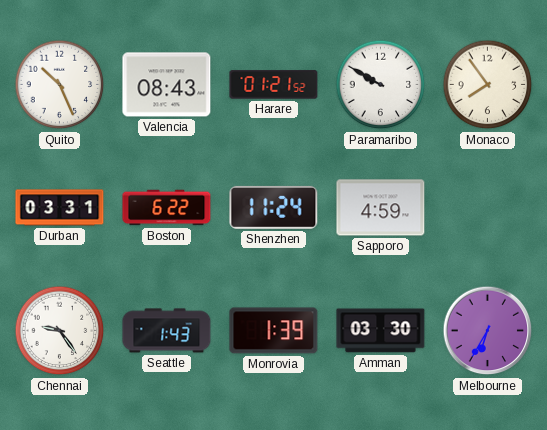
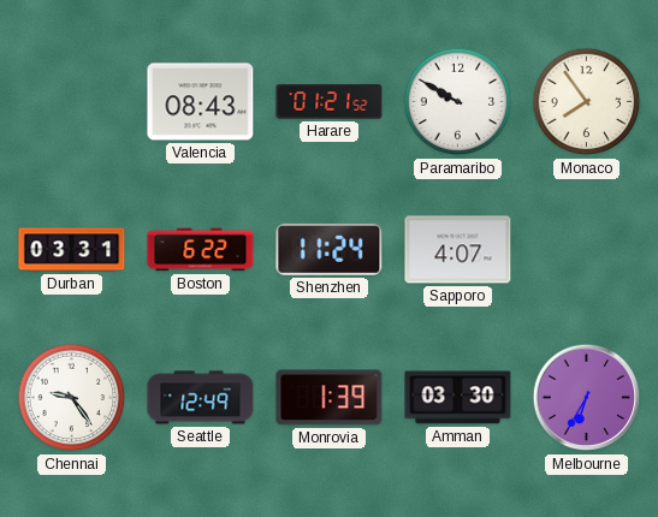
Quito: 10:26 -> none
Sapporo: 4:59 -> 4:07
Seattle: 1:43 -> 12:49
